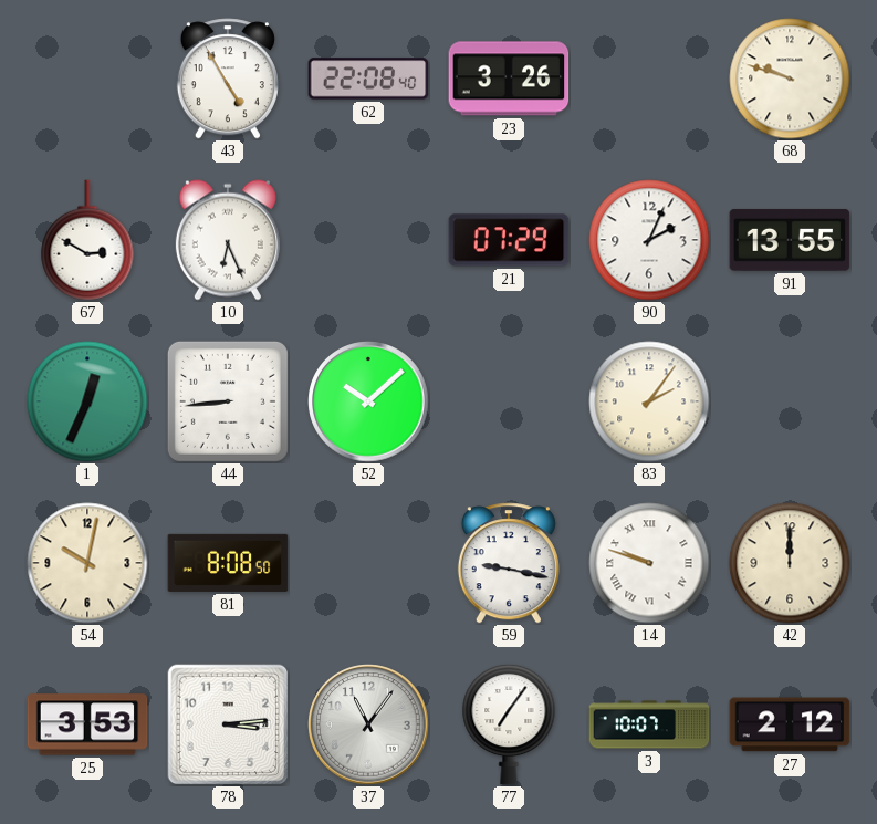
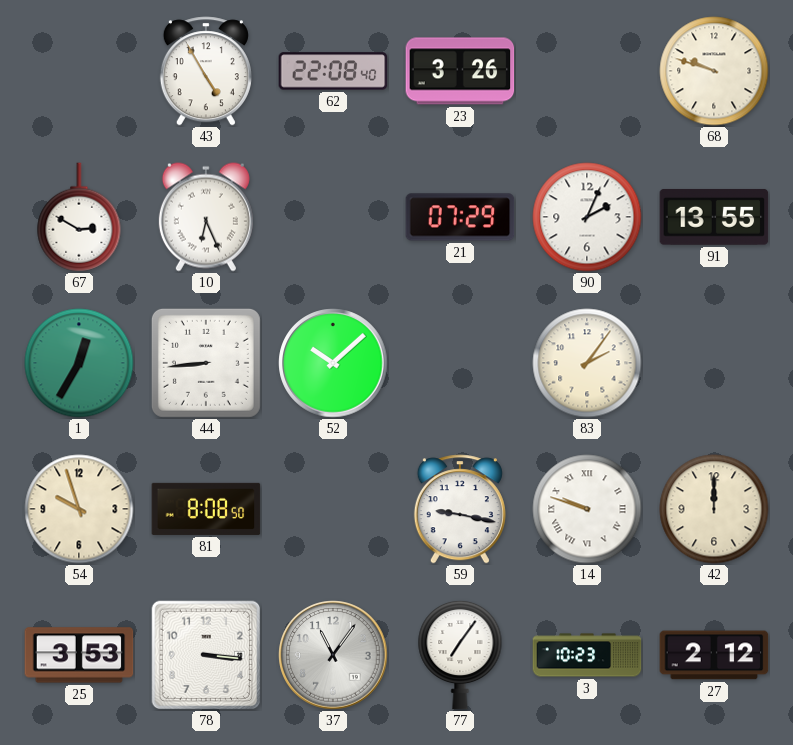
1: 12:34 -> 12:35
54: 10:02 -> 9:57
78: 3:14 -> 3:16
3: 10:07 -> 10:23
